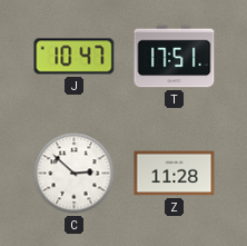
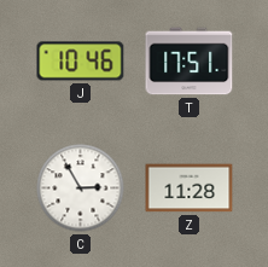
J: 10:47 -> 10:46
C: 2:52 -> 2:55
